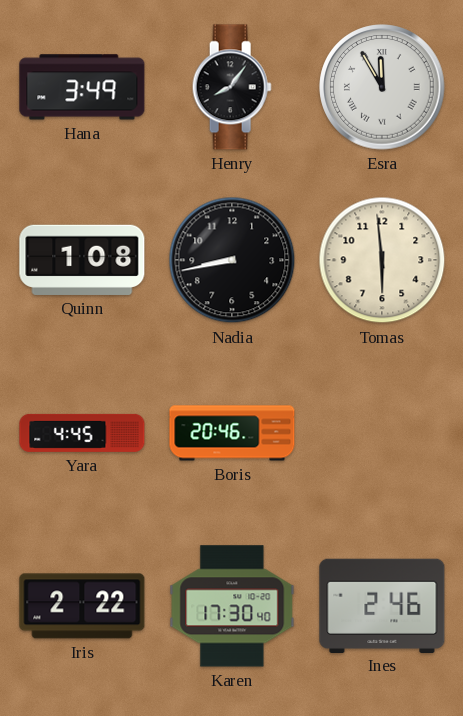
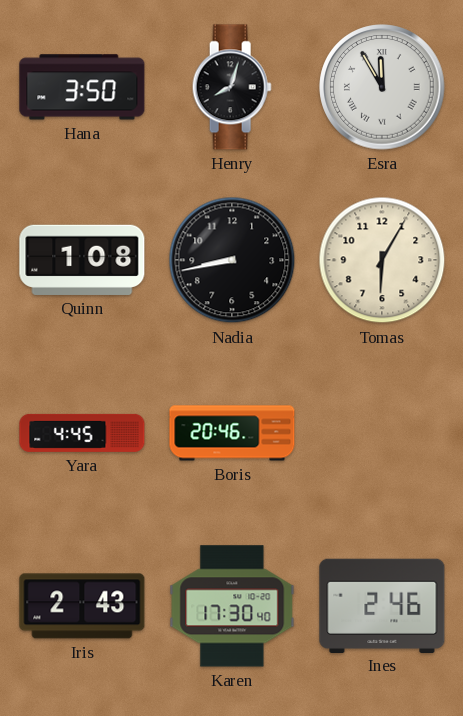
Hana: 3:49 -> 3:50
Henry: 8:06 -> 8:03
Tomas: 5:59 -> 6:05
Iris: 2:22 -> 2:43
